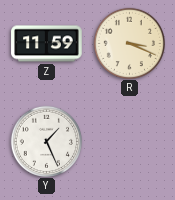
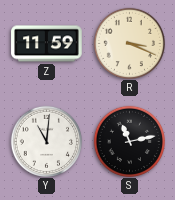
Y: 1:26 -> 11:01
S: none -> 11:13
